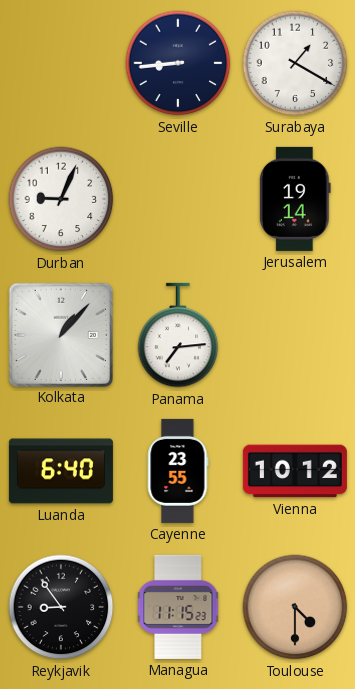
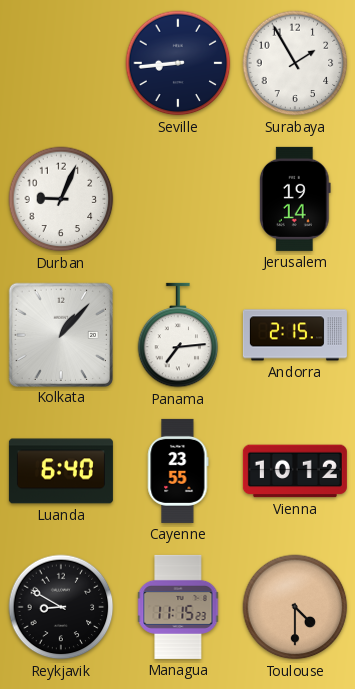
Surabaya: 1:20 -> 1:55
Andorra: none -> 2:15
Reykjavik: 8:54 -> 8:50
